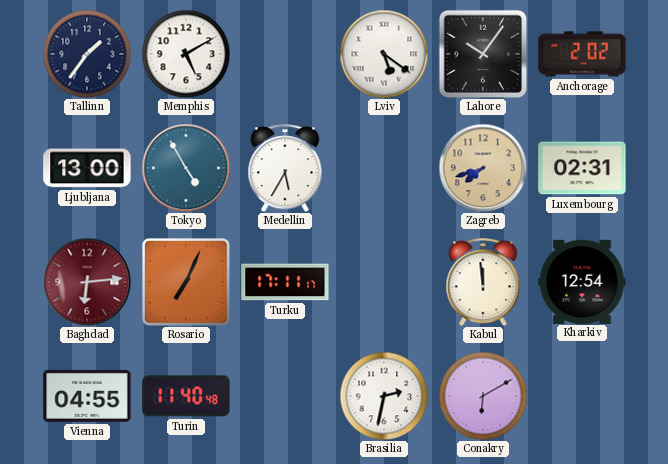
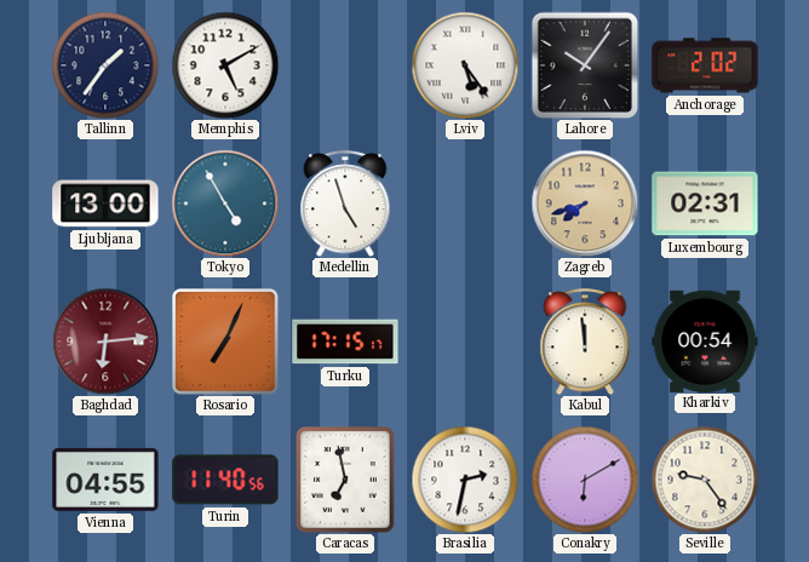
Lviv: 5:21 -> 5:24
Medellin: 5:35 -> 4:57
Turku: 17:11 -> 17:15
Kharkiv: 12:54 -> 00:54
Turin: 11:40:48 -> 11:40:56
Caracas: none -> 6:58
Seville: none -> 9:24
